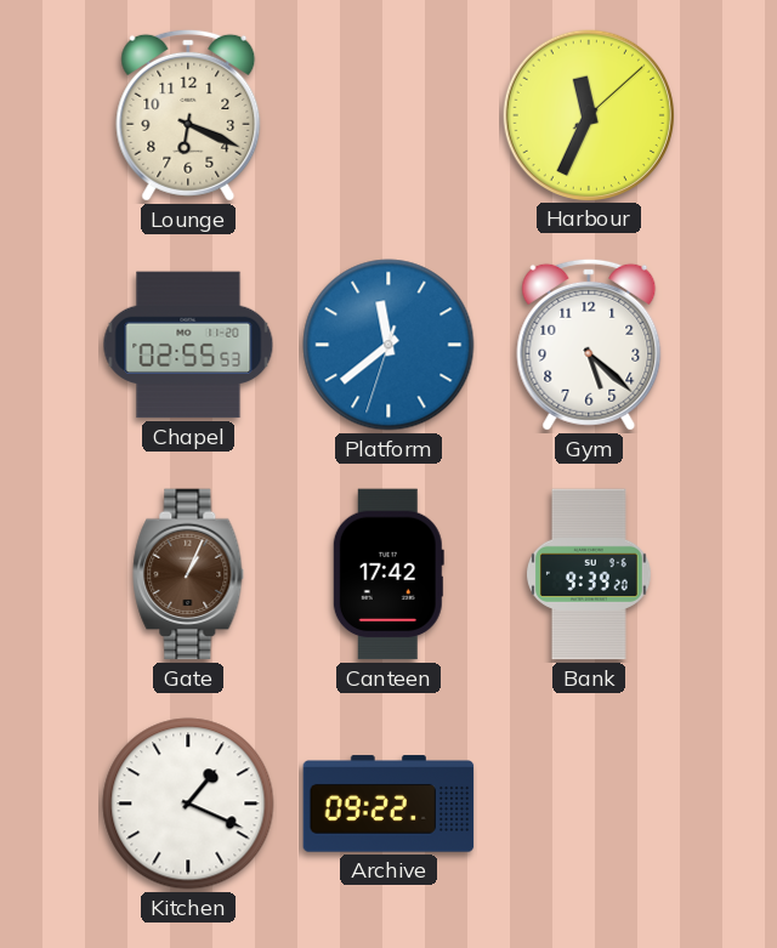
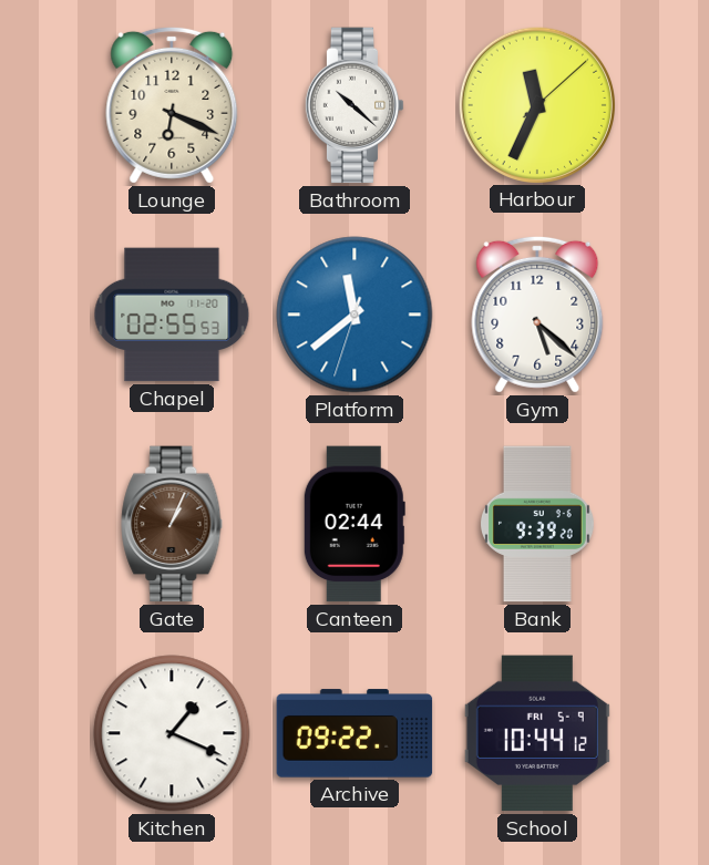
Bathroom: none -> 10:22
Canteen: 17:42 -> 02:44
School: none -> 10:44
